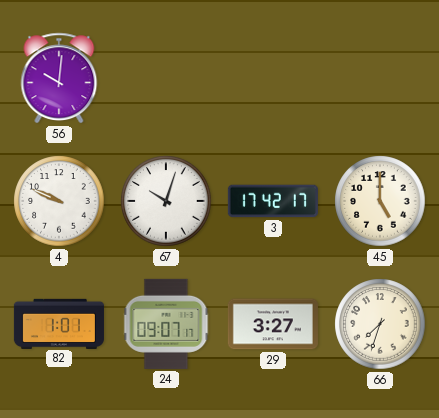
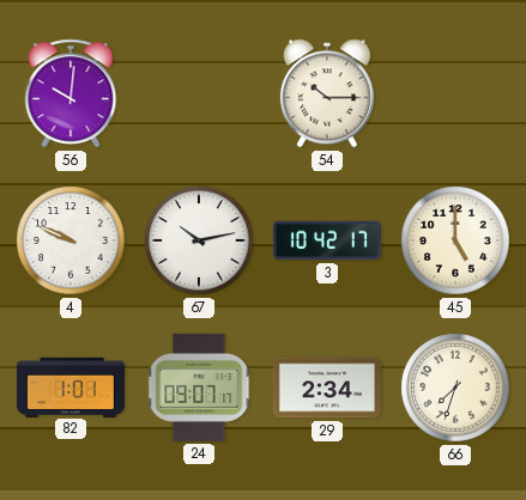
54: none -> 10:15
67: 10:03 -> 10:13
3: 17:42 -> 10:42
29: 3:27 -> 2:34
